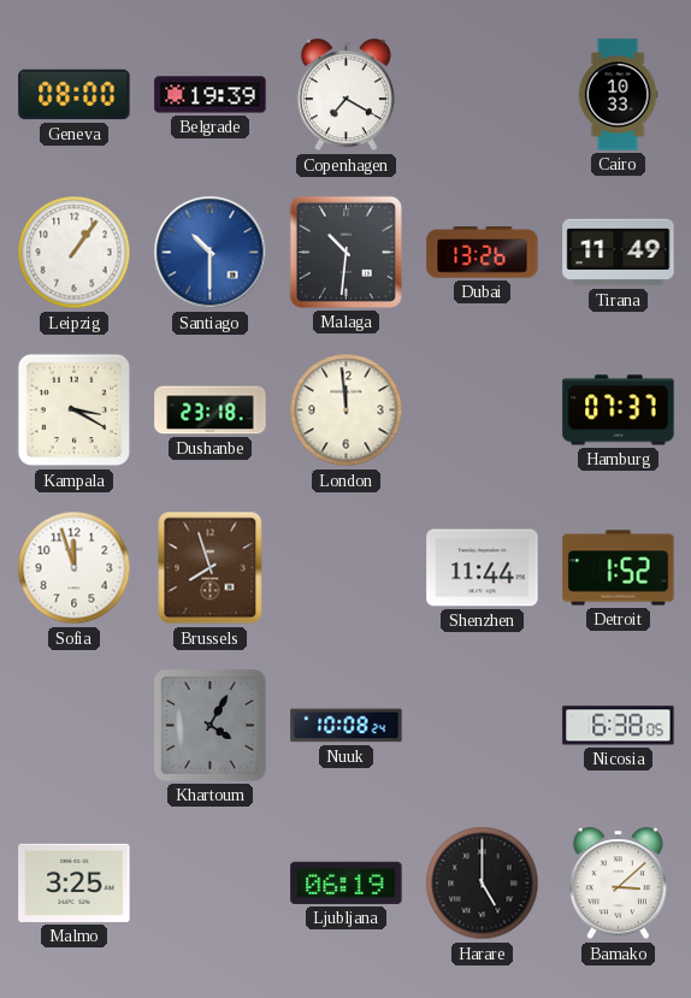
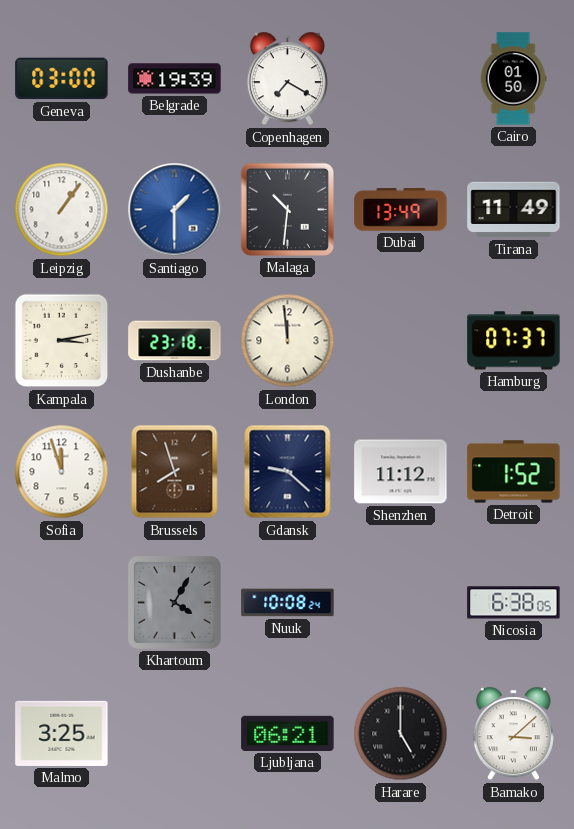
Geneva: 08:00 -> 03:00
Cairo: 10:33 -> 01:50
Santiago: 10:30 -> 1:30
Dubai: 13:26 -> 13:49
Kampala: 3:20 -> 3:13
Gdansk: none -> 9:22
Shenzhen: 11:44 -> 11:12
Ljubljana: 06:19 -> 06:21
